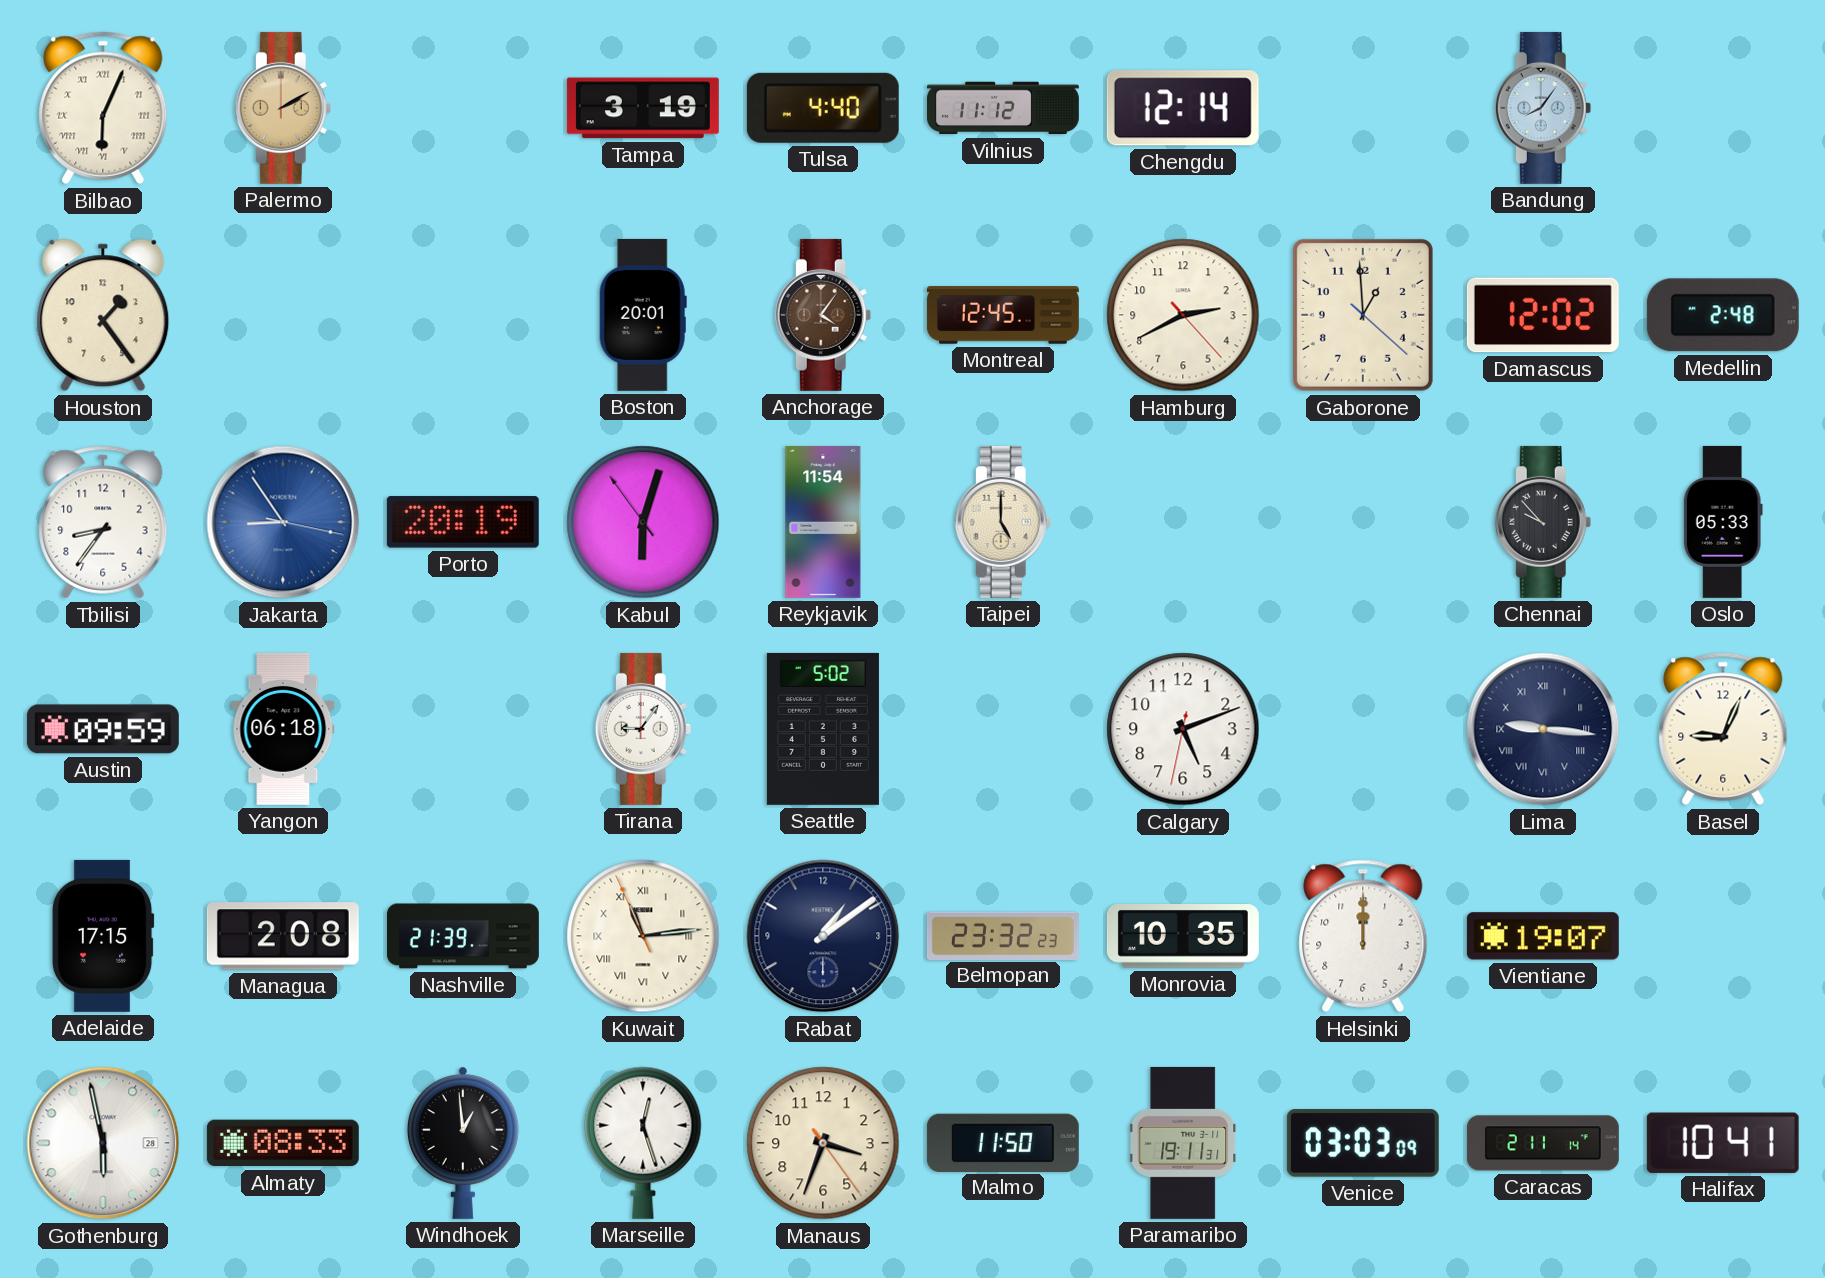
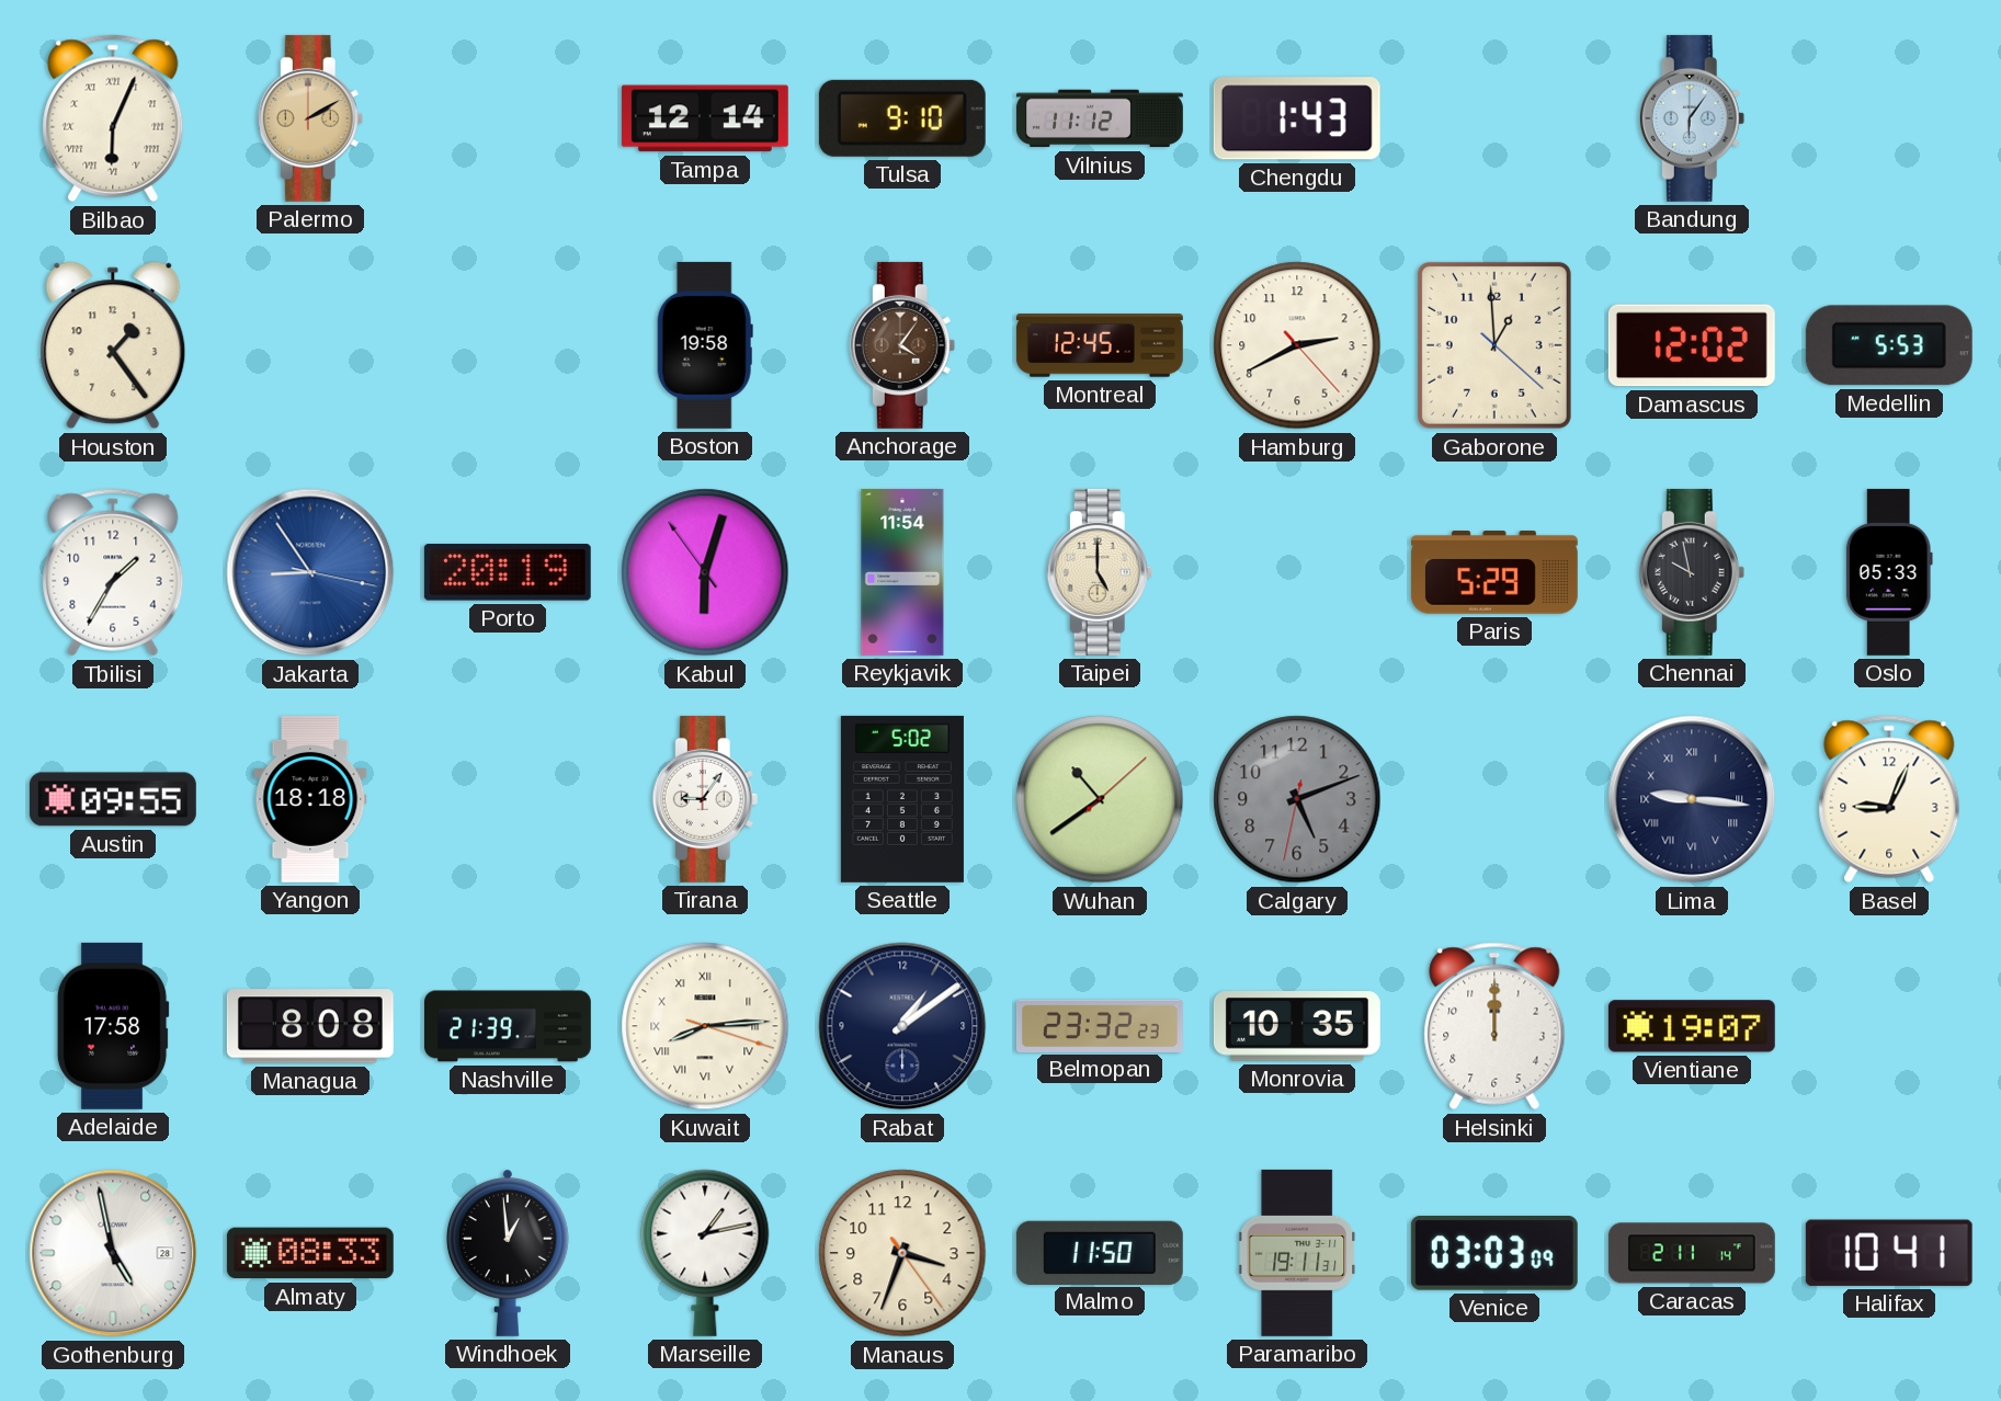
Tampa: 3:19 -> 12:14
Tulsa: 4:40 -> 9:10
Chengdu: 12:14 -> 1:43
Bandung: 8:06 -> 6:06
Boston: 20:01 -> 19:58
Medellin: 2:48 -> 5:53
Tbilisi: 8:36 -> 1:35
Paris: none -> 5:29
Chennai: 9:53 -> 9:58
Austin: 09:59 -> 09:55
Yangon: 06:18 -> 18:18
Wuhan: none -> 10:39
Calgary dial: white -> grey
Adelaide: 17:15 -> 17:58
Managua: 2:08 -> 8:08
Kuwait: 11:13 -> 8:14
Gothenburg: 5:58 -> 4:58
Marseille: 12:27 -> 1:13
